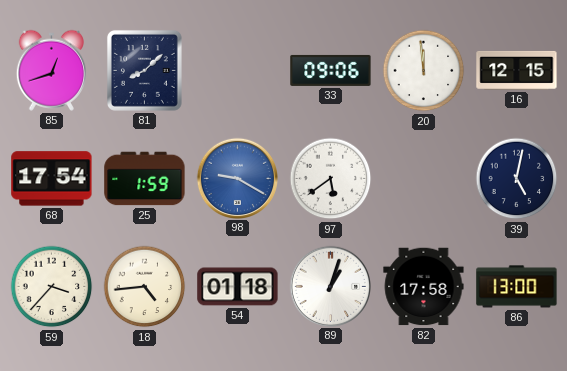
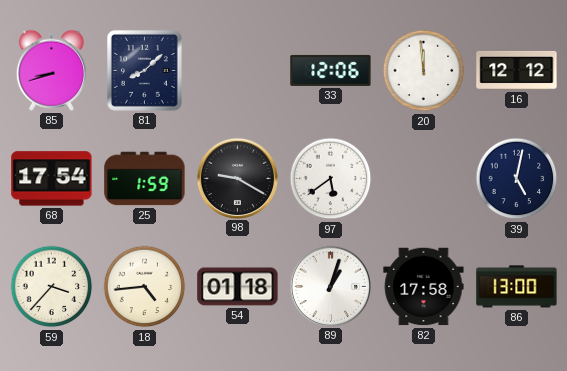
85: 12:42 -> 8:42
33: 09:06 -> 12:06
16: 12:15 -> 12:12
98 dial: blue -> black
